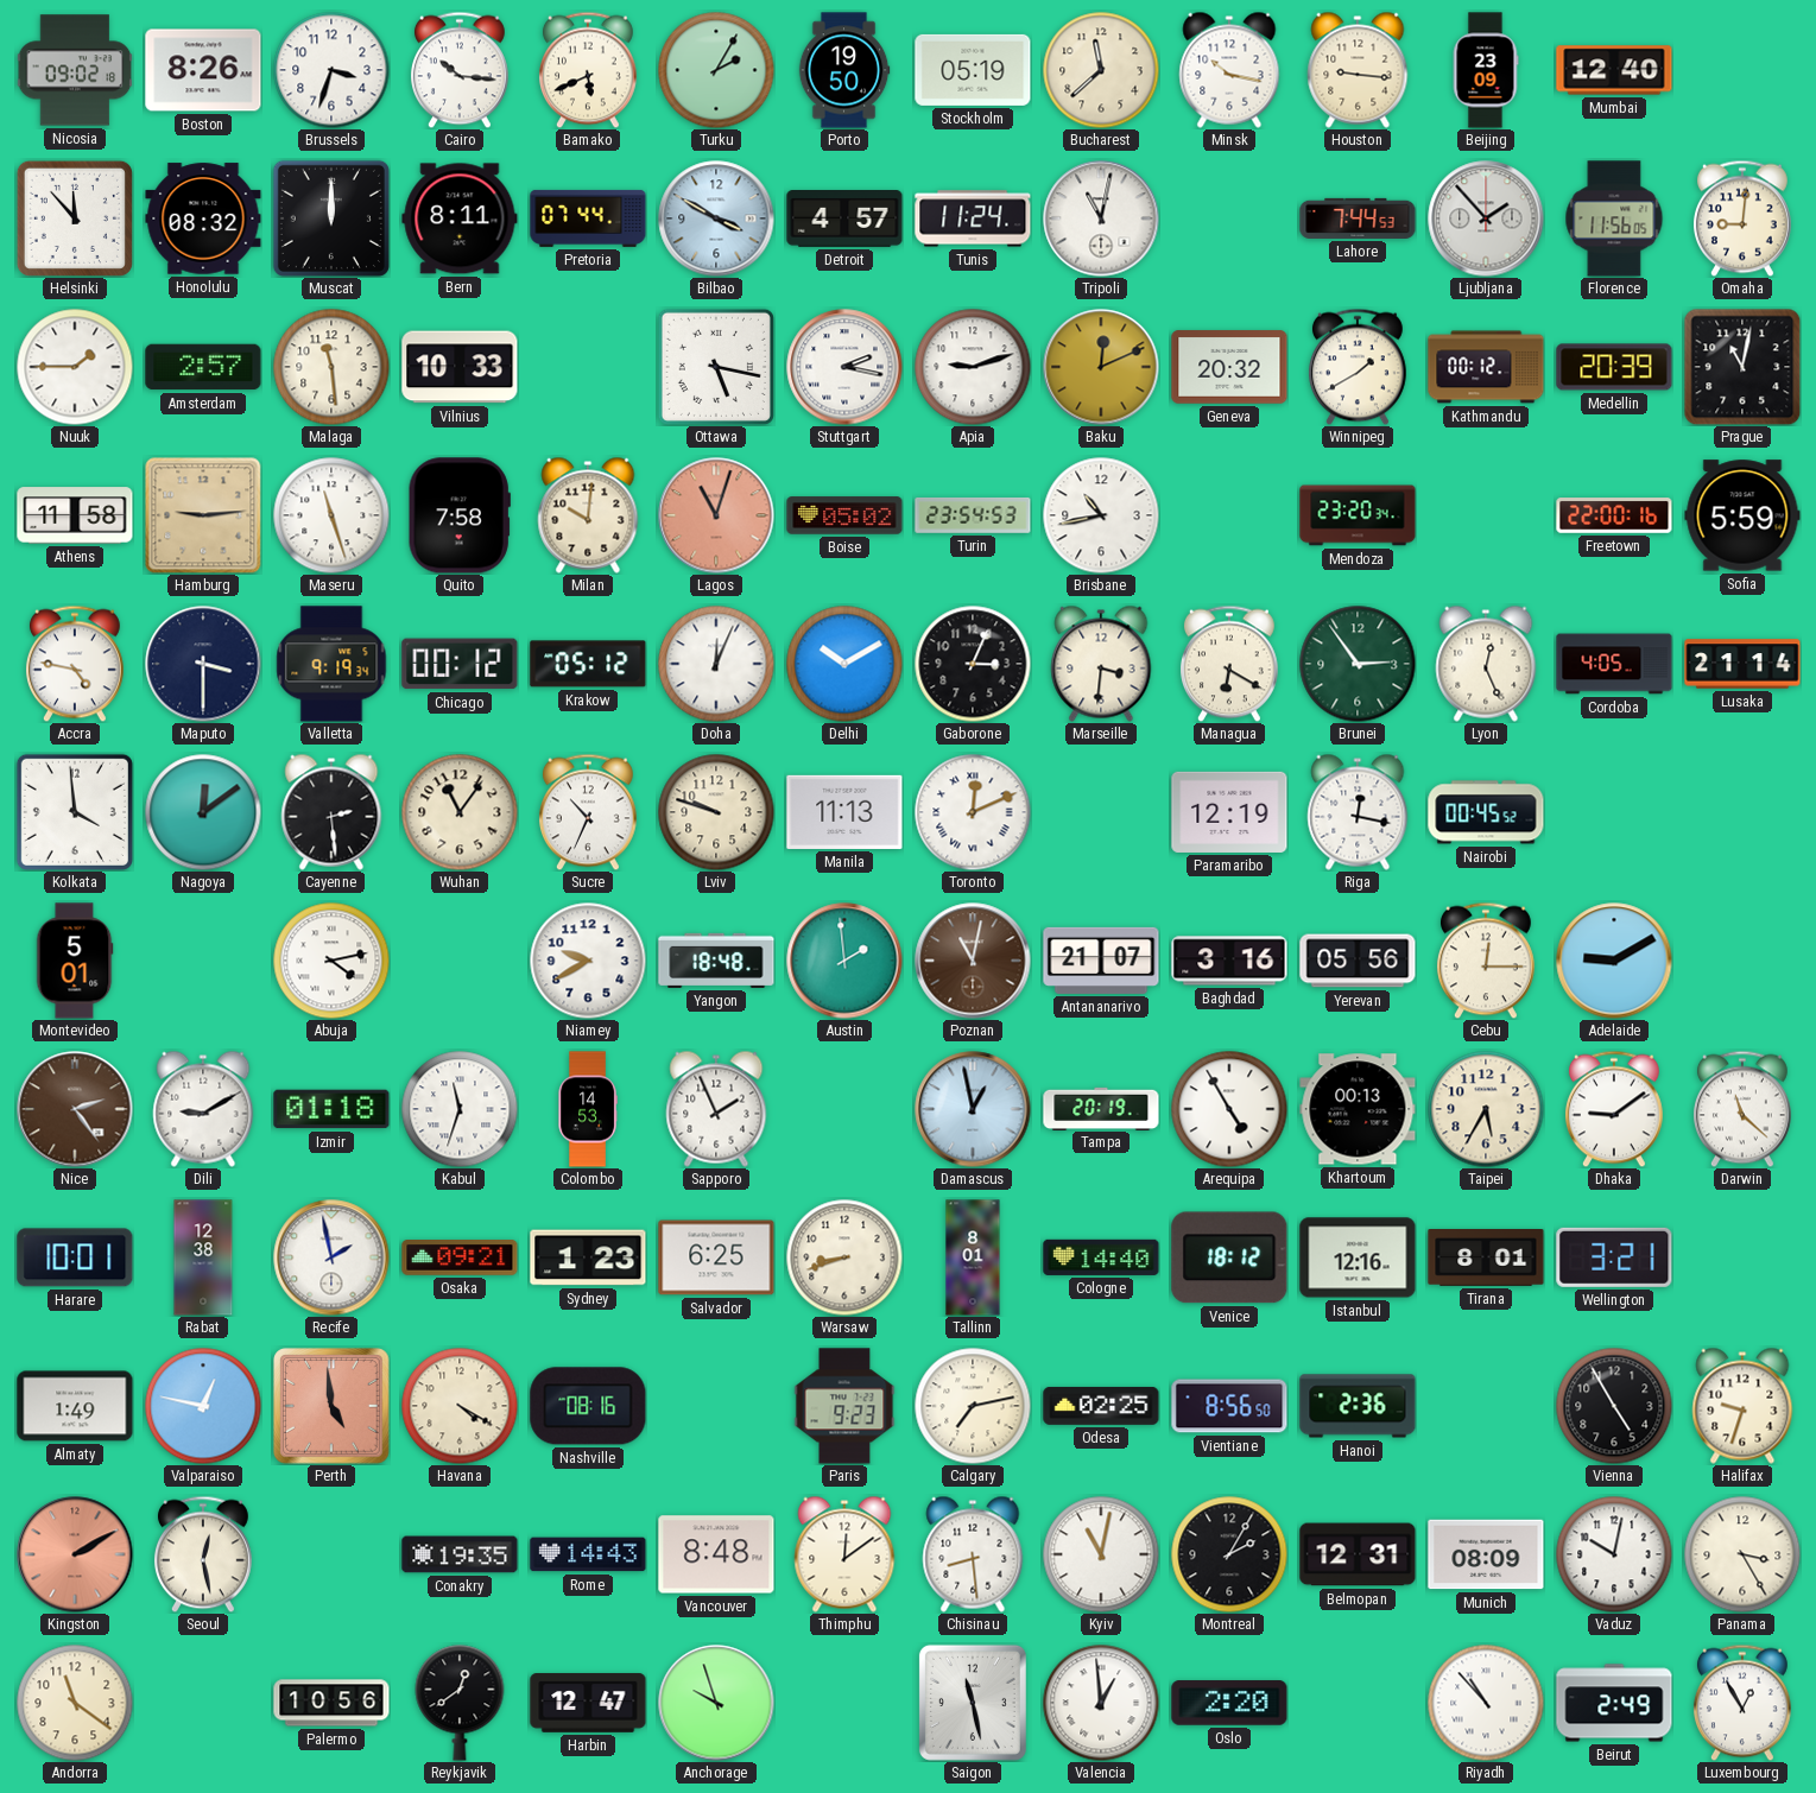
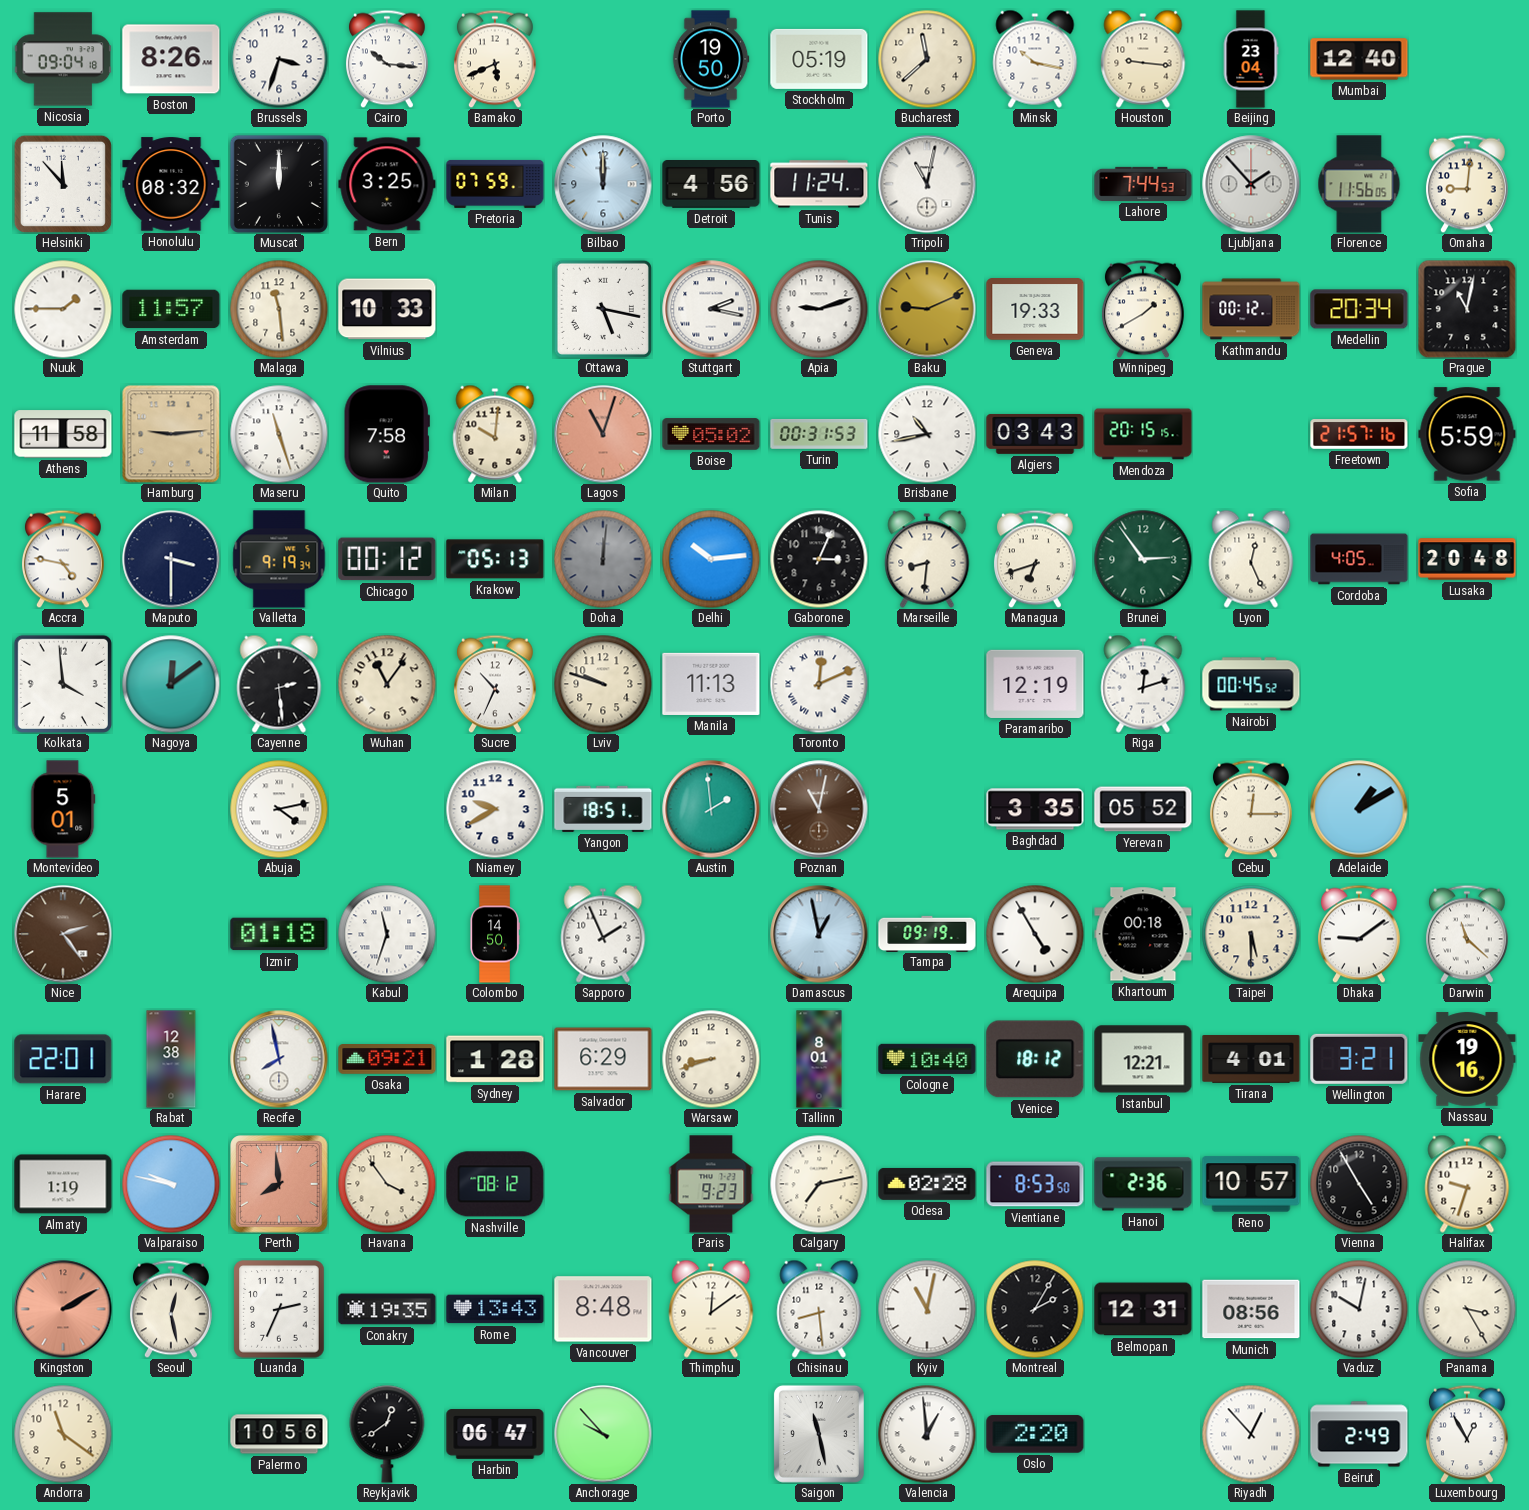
Nicosia: 09:02 -> 09:04
Turku: 2:05 -> none
Beijing: 23:09 -> 23:04
Bern: 8:11 -> 3:25
Pretoria: 07:44 -> 07:59
Bilbao: 3:50 -> 12:00
Detroit: 4:57 -> 4:56
Amsterdam: 2:57 -> 11:57
Baku: 12:11 -> 9:11
Geneva: 20:32 -> 19:33
Medellin: 20:39 -> 20:34
Turin: 23:54 -> 00:31
Algiers: none -> 03:43
Mendoza: 23:20 -> 20:15
Freetown: 22:00 -> 21:57
Krakow: 05:12 -> 05:13
Doha: 12:04 -> 12:01
Doha dial: white -> grey
Delhi: 10:10 -> 10:14
Marseille: 3:31 -> 8:31
Managua: 6:20 -> 6:42
Lusaka: 21:14 -> 20:48
Riga: 12:17 -> 12:12
Yangon: 18:48 -> 18:51
Antananarivo: 21:07 -> none
Baghdad: 3:16 -> 3:35
Yerevan: 05:56 -> 05:52
Adelaide: 9:10 -> 1:10
Dili: 9:10 -> none
Colombo: 14:53 -> 14:50
Tampa: 20:19 -> 09:19
Khartoum: 00:13 -> 00:18
Taipei: 5:35 -> 5:30
Harare: 10:01 -> 22:01
Recife: 1:58 -> 7:58
Sydney: 1:23 -> 1:28
Salvador: 6:25 -> 6:29
Cologne: 14:40 -> 10:40
Istanbul: 12:16 -> 12:21
Tirana: 8:01 -> 4:01
Nassau: none -> 19:16
Almaty: 1:49 -> 1:19
Valparaiso: 12:47 -> 9:47
Perth: 4:59 -> 7:59
Havana: 4:20 -> 3:54
Nashville: 08:16 -> 08:12
Odesa: 02:25 -> 02:28
Vientiane: 8:56 -> 8:53
Reno: none -> 10:57
Luanda: none -> 2:34
Rome: 14:43 -> 13:43
Munich: 08:09 -> 08:56
Harbin: 12:47 -> 06:47
Anchorage: 9:57 -> 9:53
Riyadh: 10:53 -> 12:53
